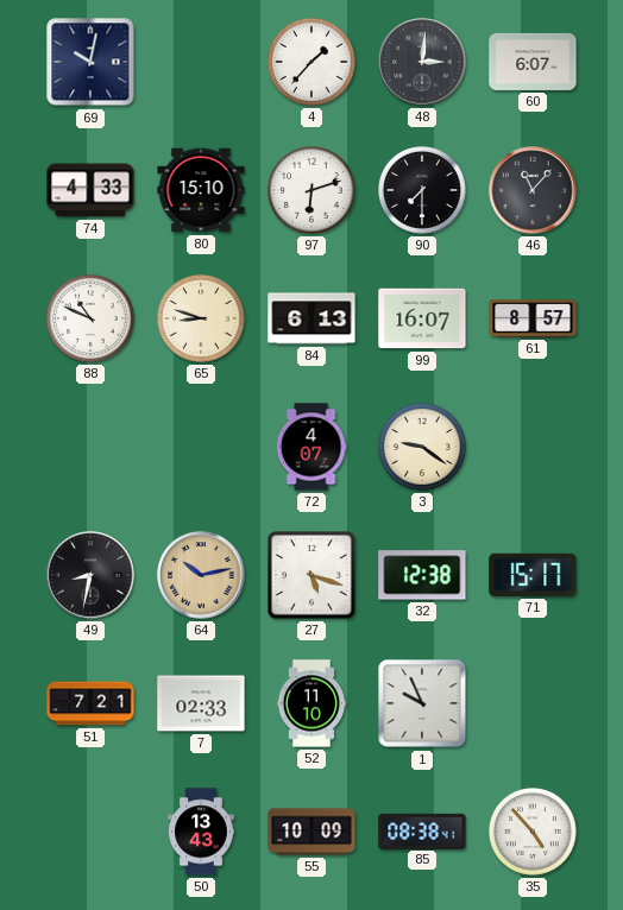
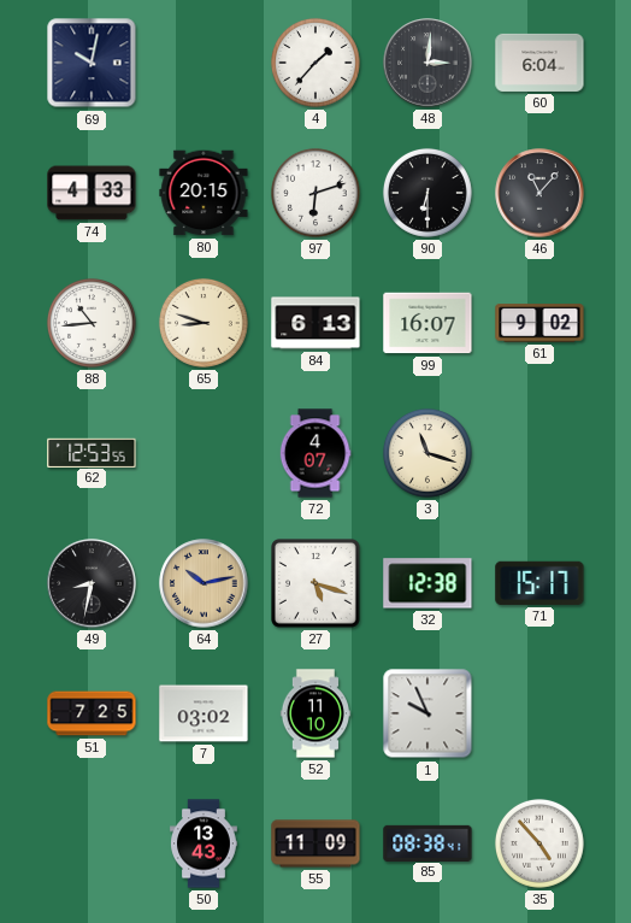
60: 6:07 -> 6:04
80: 15:10 -> 20:15
90: 7:30 -> 6:30
88: 10:49 -> 10:44
61: 8:57 -> 9:02
62: none -> 12:53
3: 9:21 -> 11:18
51: 7:21 -> 7:25
7: 02:33 -> 03:02
55: 10:09 -> 11:09
